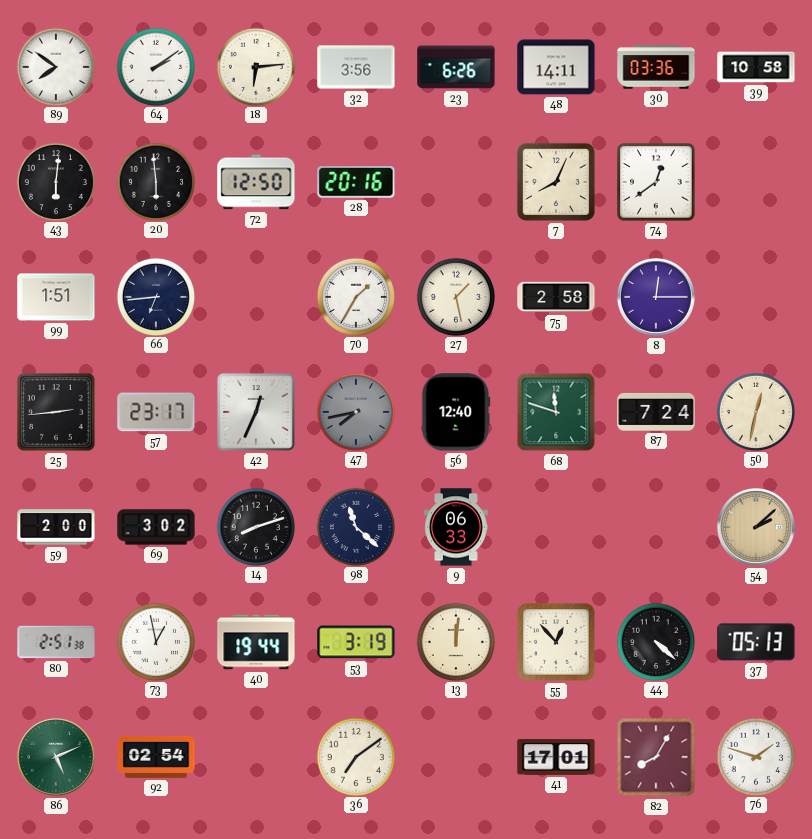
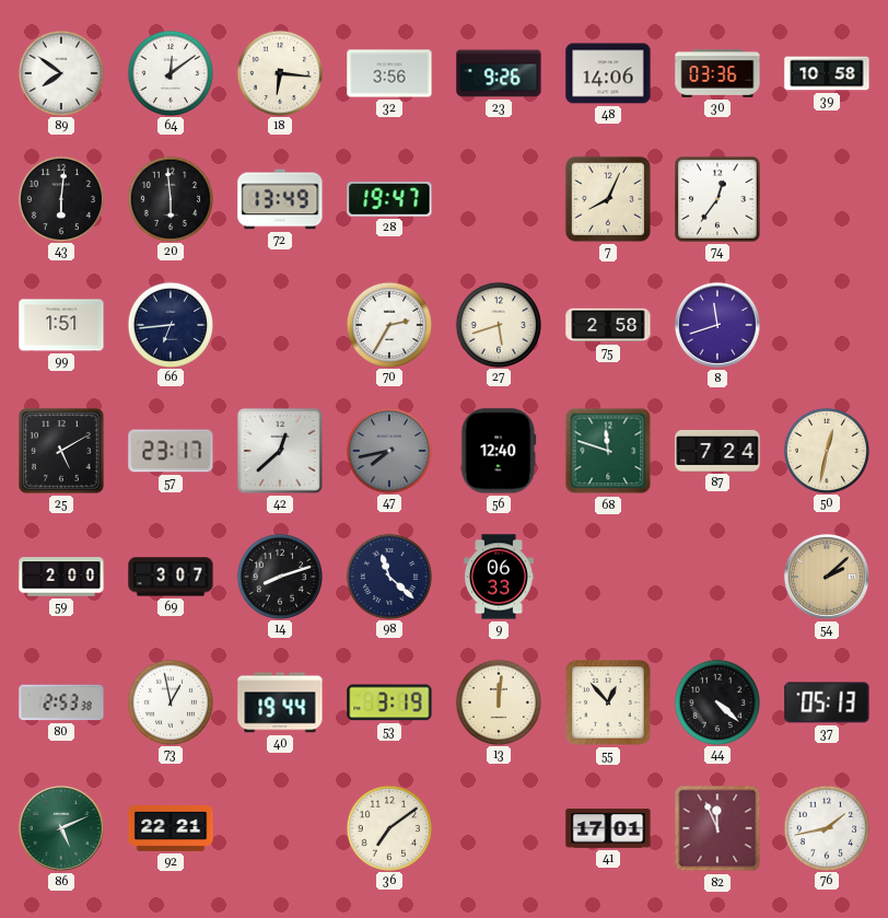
64: 2:09 -> 12:09
18: 6:14 -> 6:16
23: 6:26 -> 9:26
48: 14:11 -> 14:06
72: 12:50 -> 13:49
28: 20:16 -> 19:47
74: 12:39 -> 12:36
70: 1:35 -> 2:35
27: 1:28 -> 5:42
8: 12:15 -> 11:42
25: 2:44 -> 5:10
42: 12:34 -> 12:38
69: 3:02 -> 3:07
80: 2:51 -> 2:53
92: 02:54 -> 22:21
82: 8:05 -> 11:56
76: 1:48 -> 1:43
